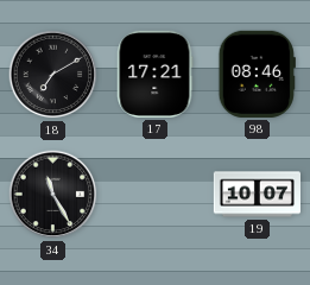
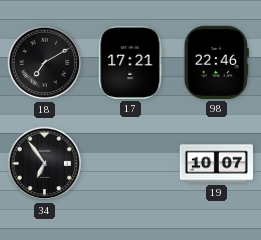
98: 08:46 -> 22:46
34: 11:25 -> 6:54
